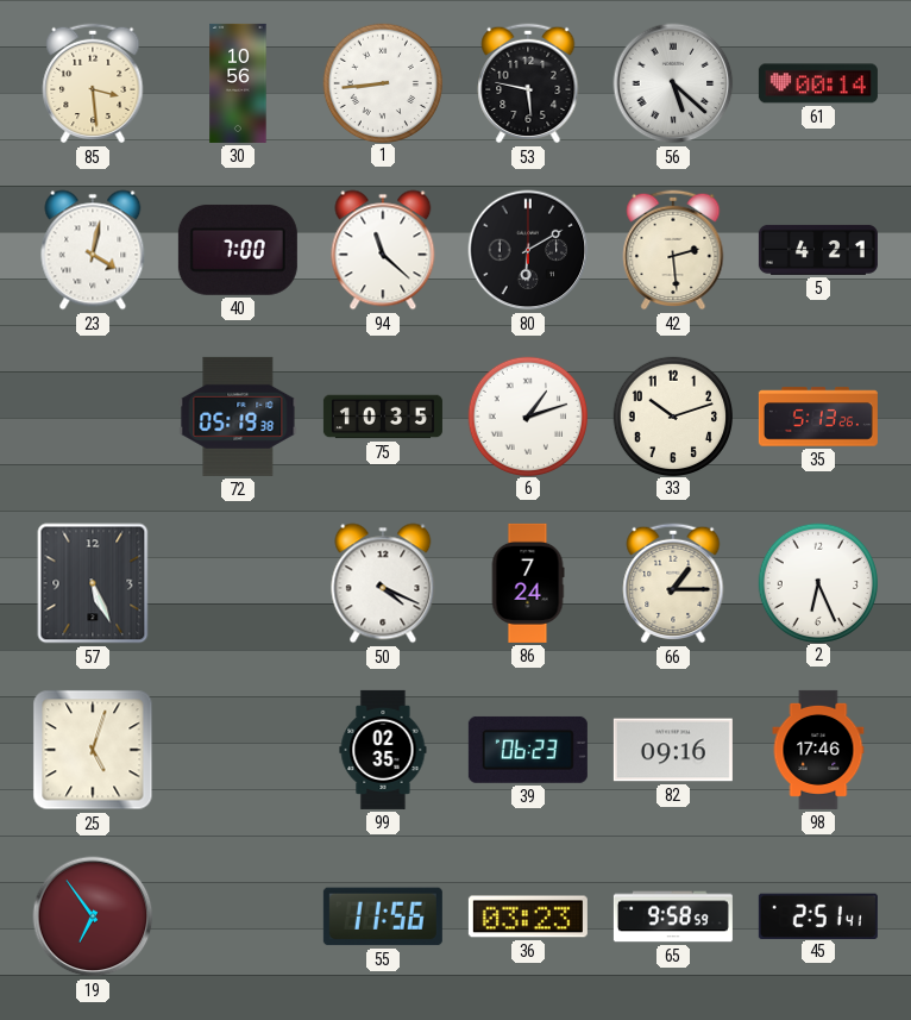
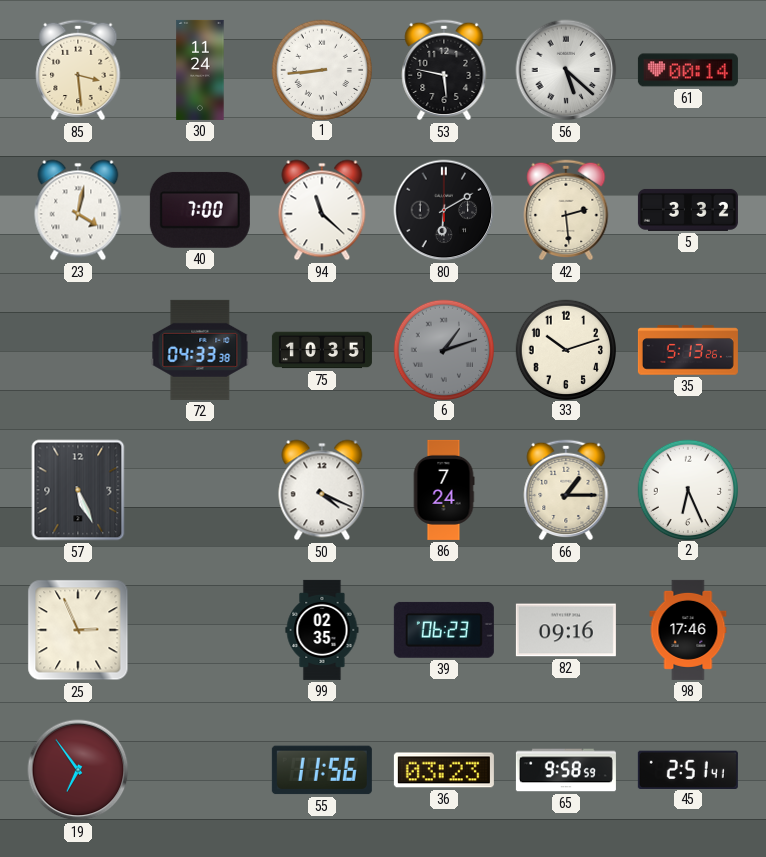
30: 10:56 -> 11:24
5: 4:21 -> 3:32
72: 05:19 -> 04:33
6 dial: white -> grey
25: 5:03 -> 2:56
